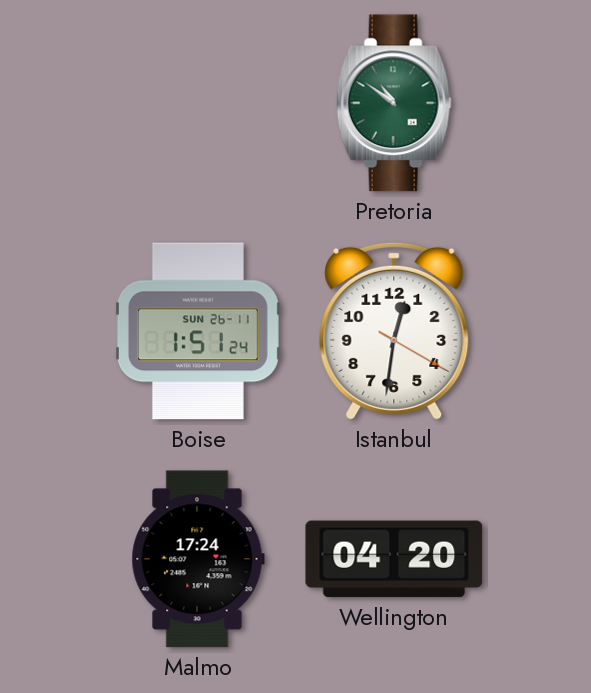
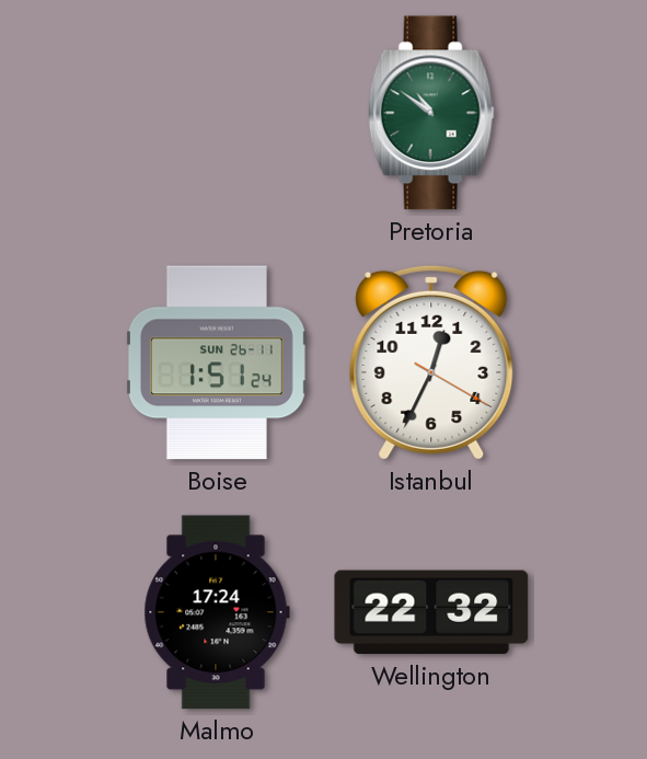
Istanbul: 12:31 -> 12:34
Wellington: 04:20 -> 22:32
